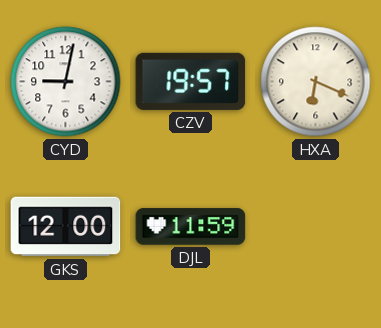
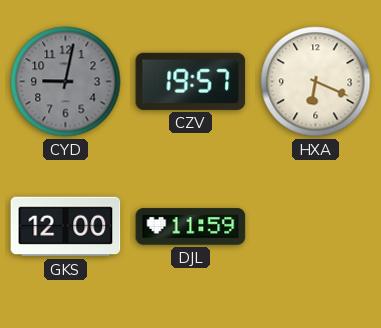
CYD dial: white -> grey
